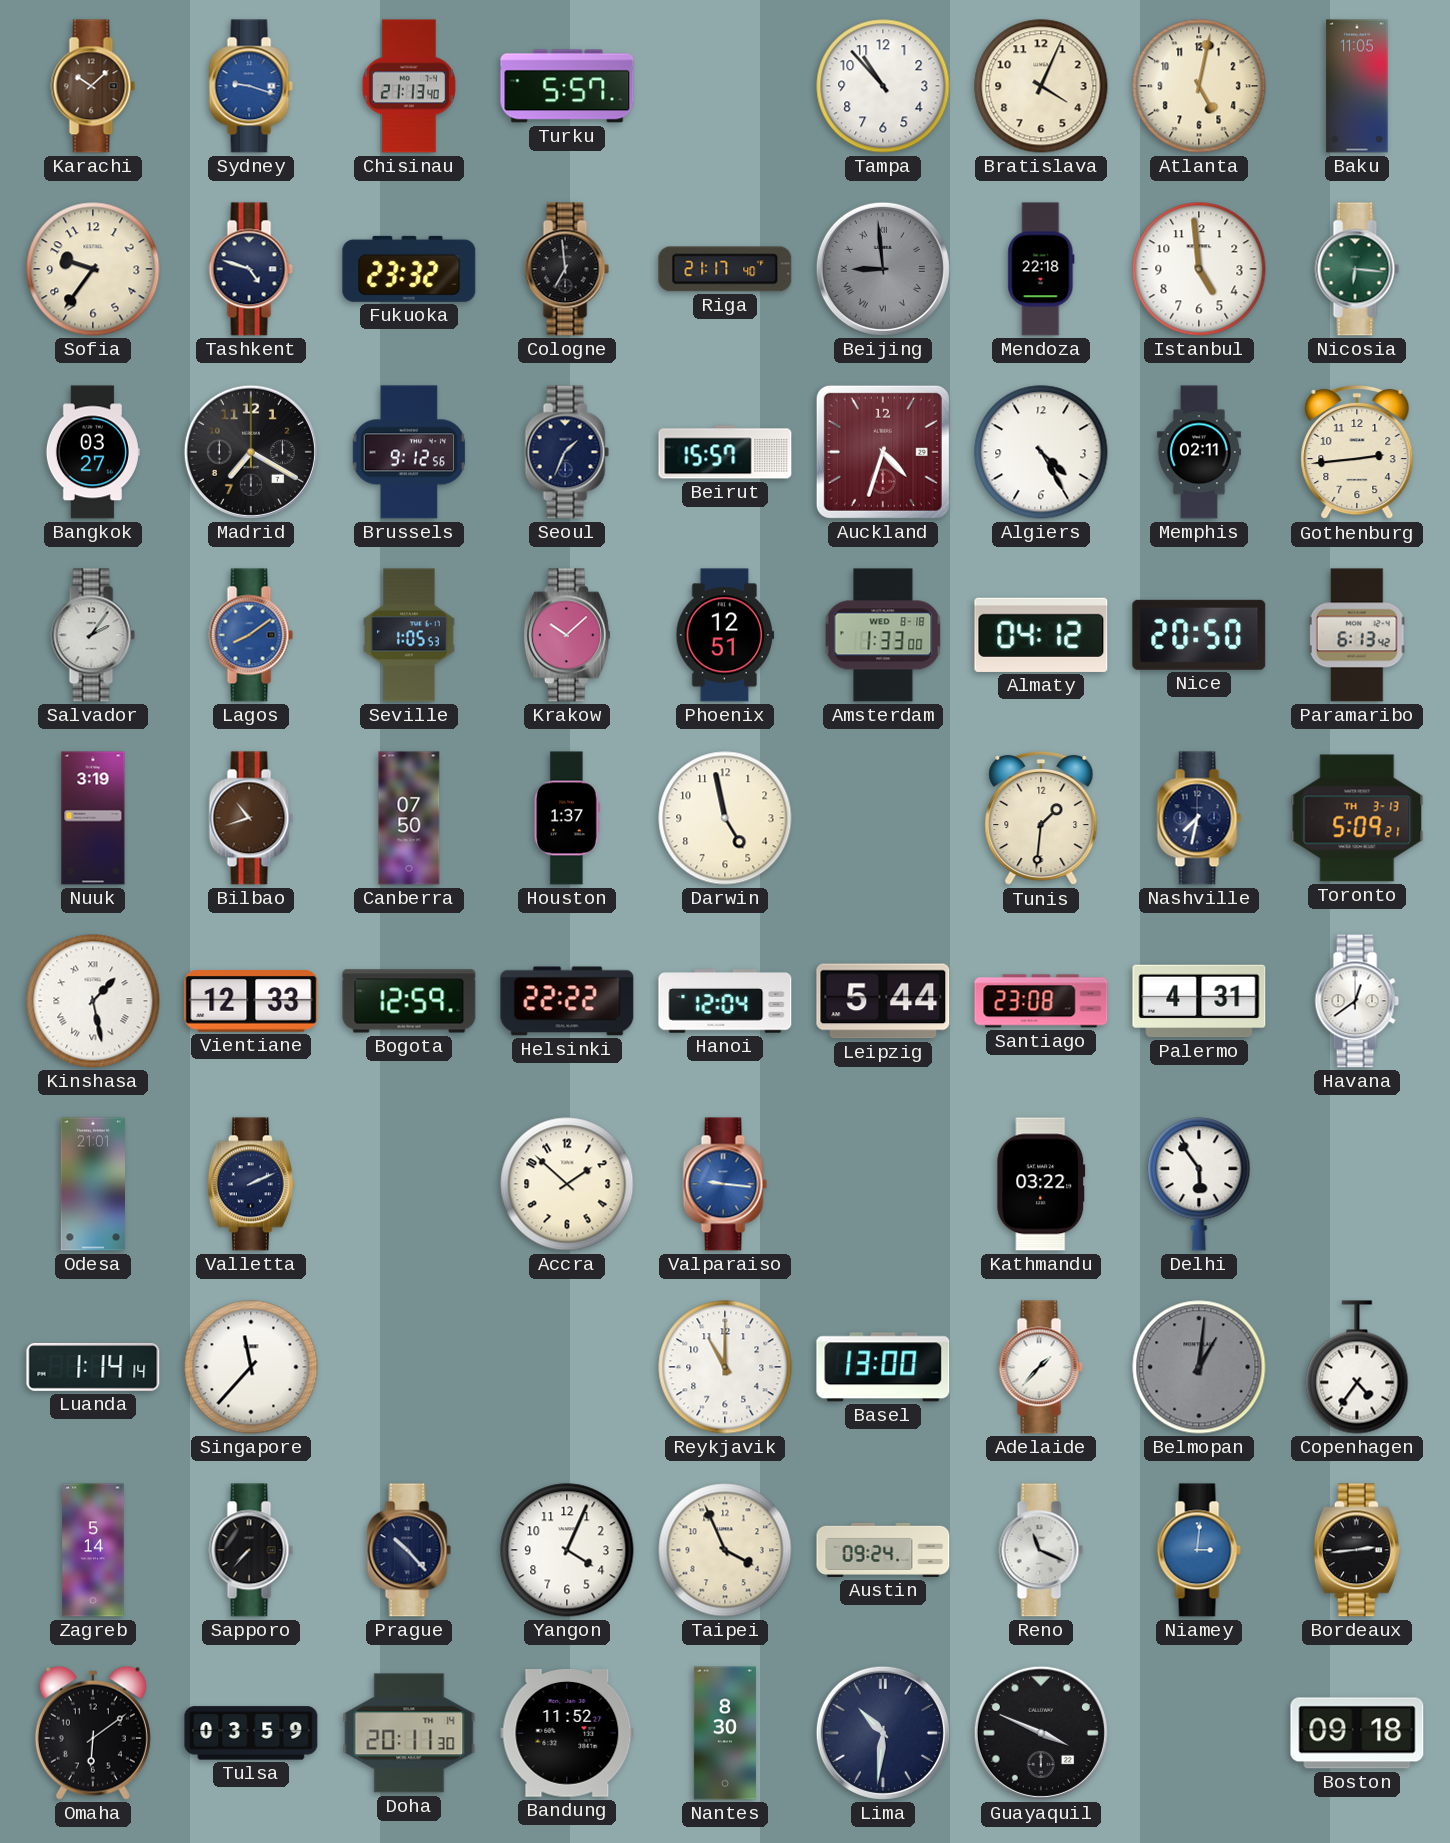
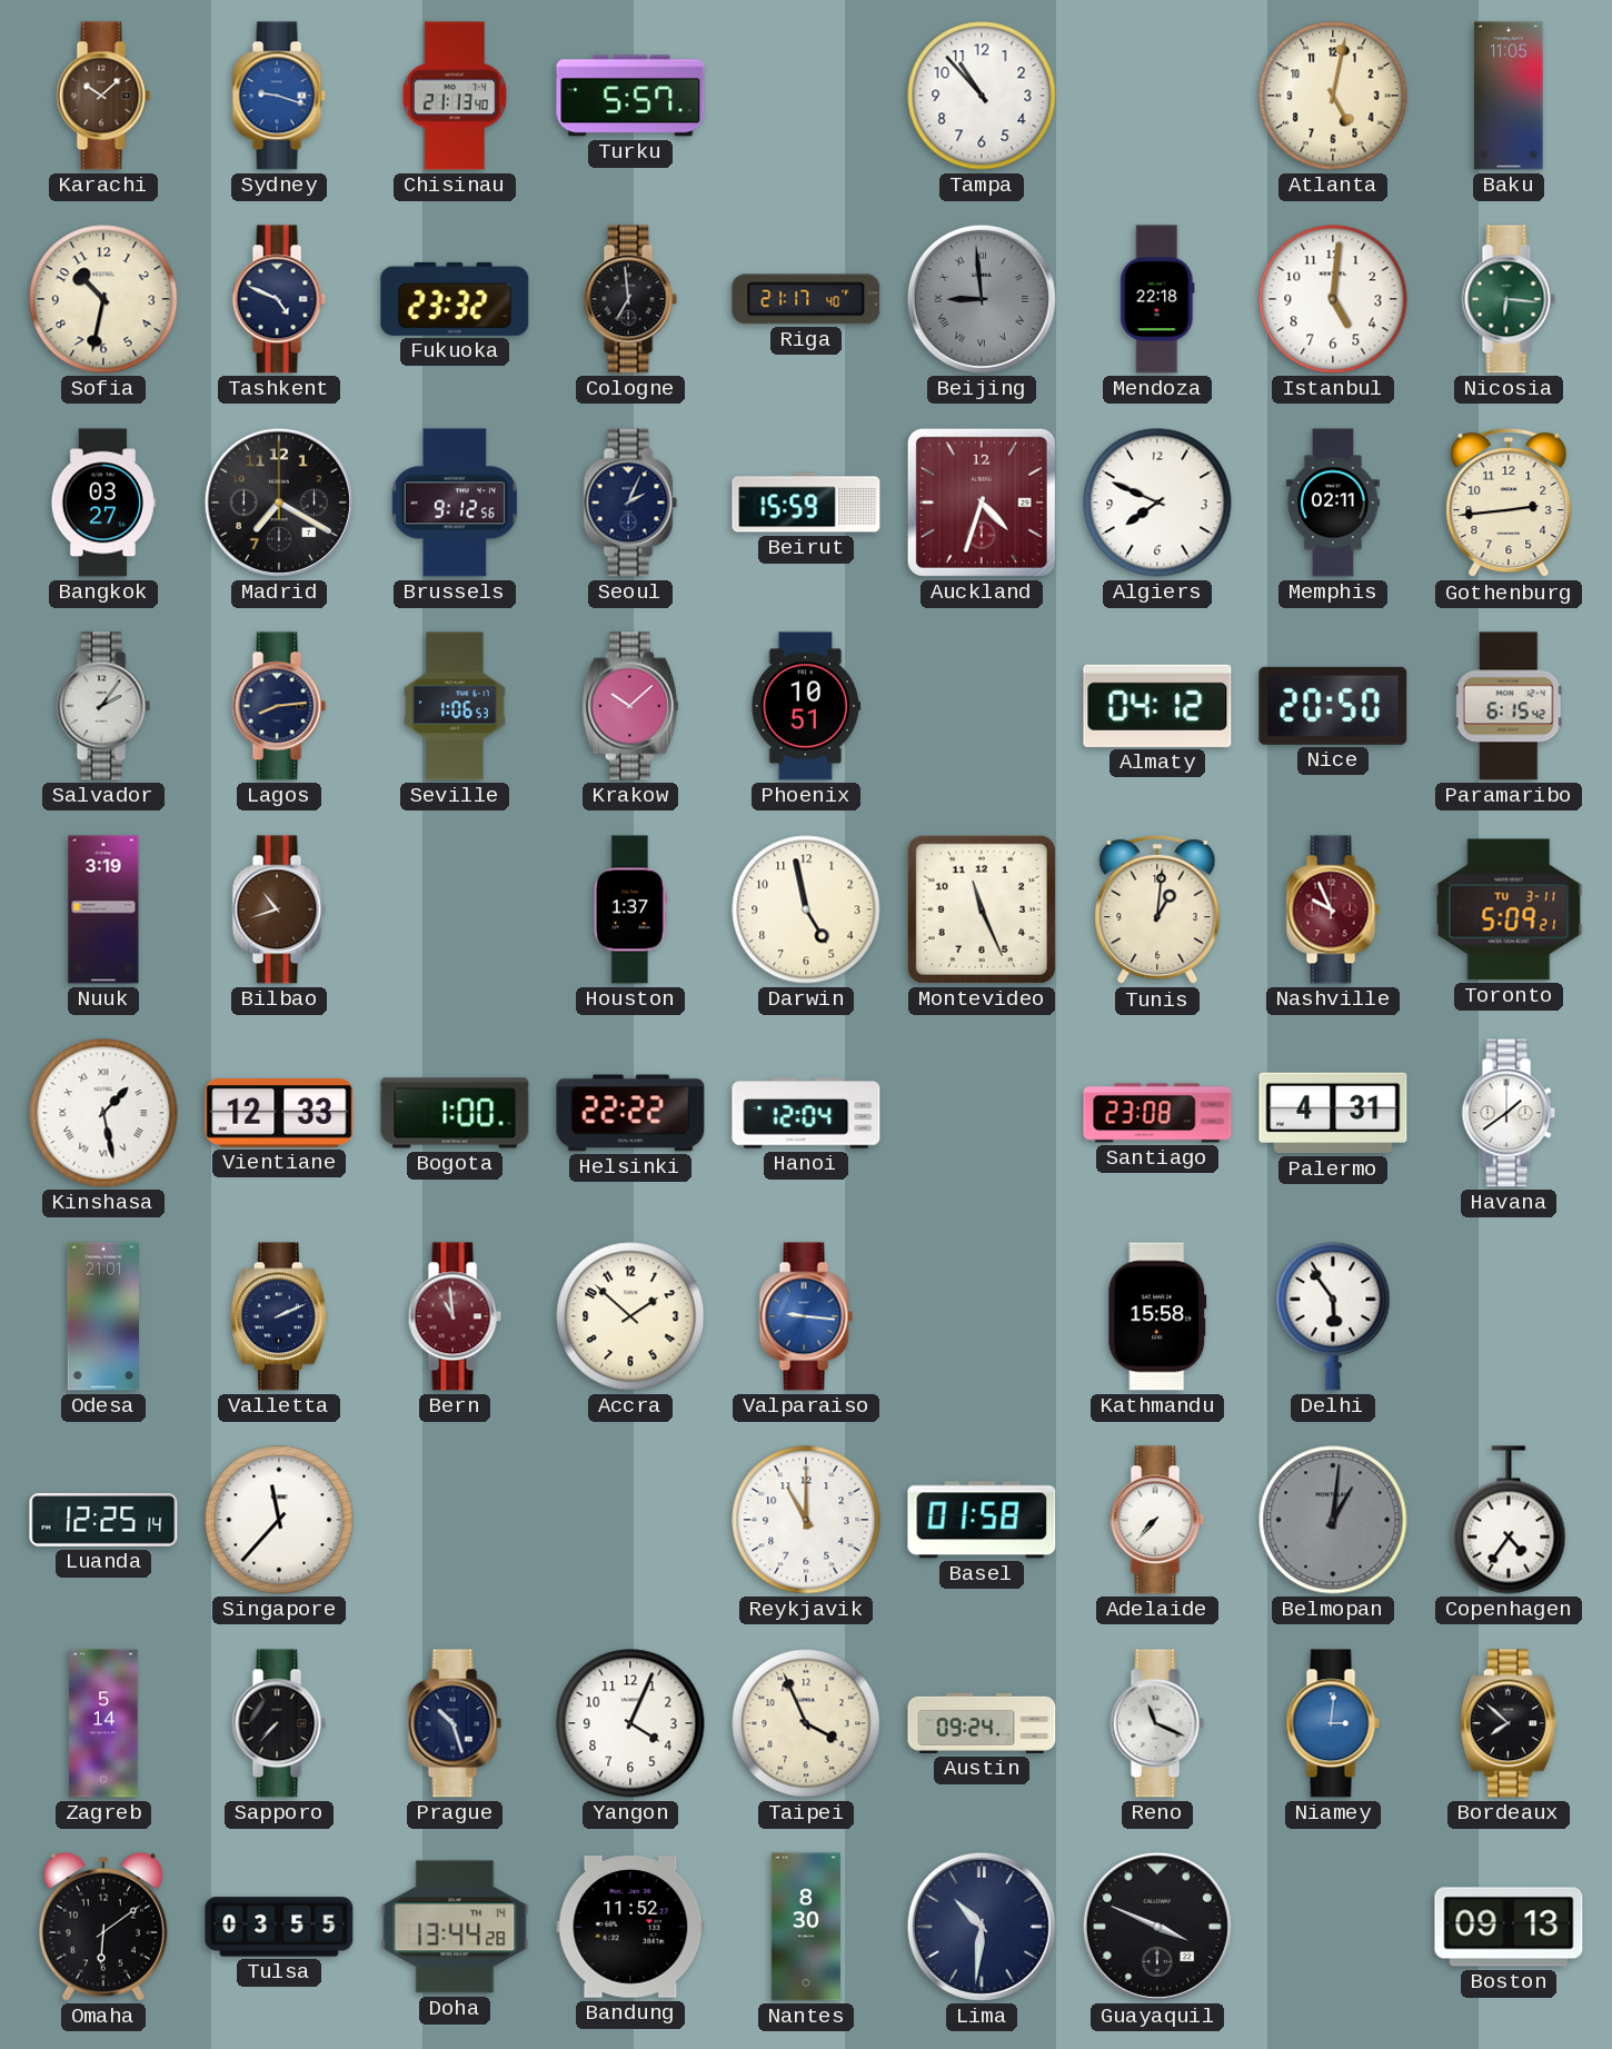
Bratislava: 4:04 -> none
Sofia: 9:36 -> 10:32
Tashkent: 4:48 -> 4:49
Istanbul: 4:59 -> 5:01
Seoul: 1:34 -> 2:04
Beirut: 15:57 -> 15:59
Algiers: 4:25 -> 7:49
Lagos: 8:09 -> 8:14
Lagos dial: blue -> navy
Seville: 1:05 -> 1:06
Phoenix: 12:51 -> 10:51
Amsterdam: 1:33 -> none
Paramaribo: 6:13 -> 6:15
Canberra: 07:50 -> none
Montevideo: none -> 11:26
Tunis: 1:31 -> 1:01
Nashville: 7:32 -> 9:56
Nashville dial: navy -> burgundy
Toronto date: TH 3-13 -> TU 3-11
Bogota: 12:59 -> 1:00
Leipzig: 5:44 -> none
Havana: 12:39 -> 1:39
Bern: none -> 10:59
Kathmandu: 03:22 -> 15:58
Luanda: 1:14 -> 12:25
Basel: 13:00 -> 01:58
Adelaide: 1:37 -> 7:37
Prague: 10:23 -> 10:27
Bordeaux: 2:44 -> 7:52
Tulsa: 03:59 -> 03:55
Doha: 20:11 -> 13:44
Boston: 09:18 -> 09:13
